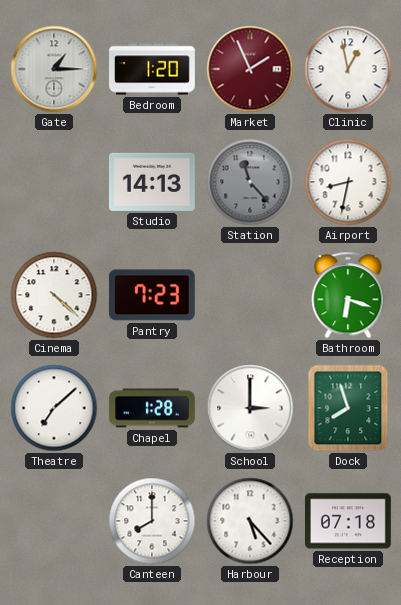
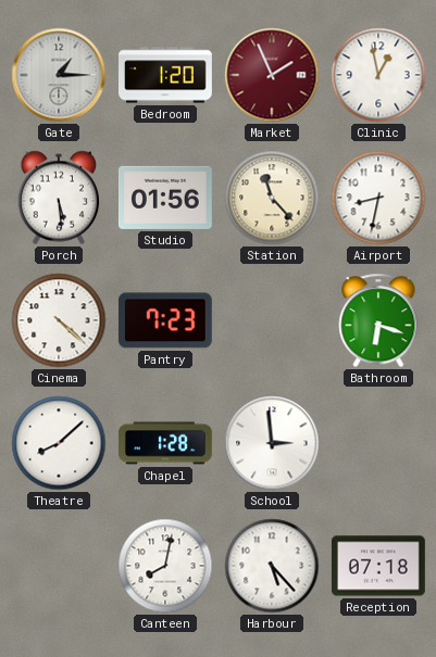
Porch: none -> 5:29
Studio: 14:13 -> 01:56
Station dial: grey -> cream
Theatre: 7:08 -> 8:08
School: 3:00 -> 2:59
Dock: 7:57 -> none
Canteen: 8:00 -> 8:02
